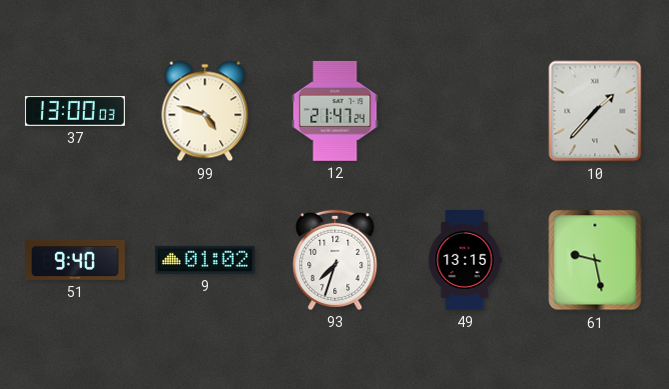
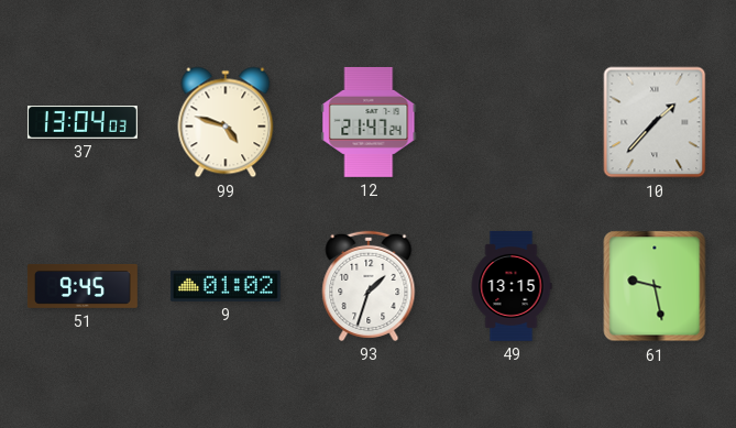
37: 13:00 -> 13:04
51: 9:40 -> 9:45
93: 7:33 -> 1:33
